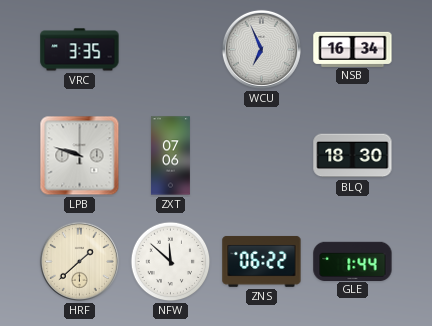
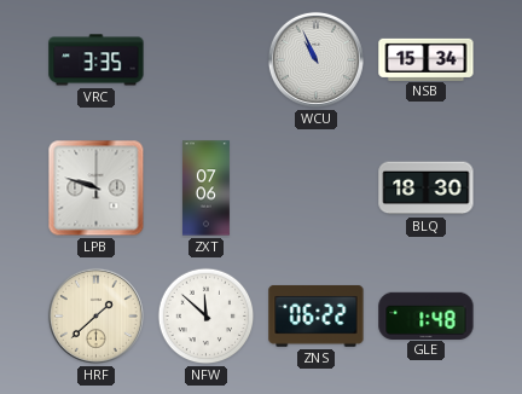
WCU: 6:56 -> 10:56
NSB: 16:34 -> 15:34
GLE: 1:44 -> 1:48
